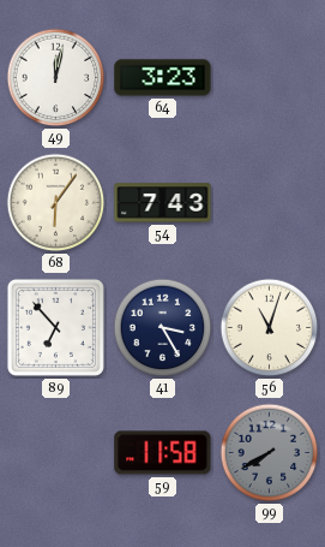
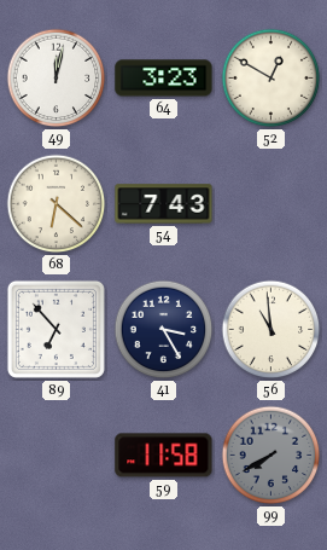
52: none -> 12:50
68: 6:06 -> 6:22
56: 11:03 -> 10:59
